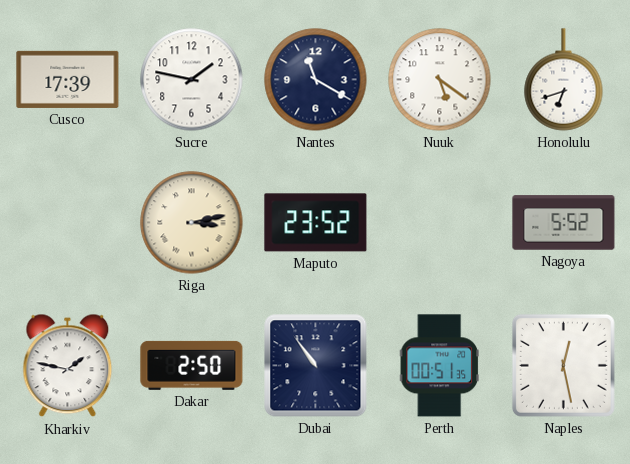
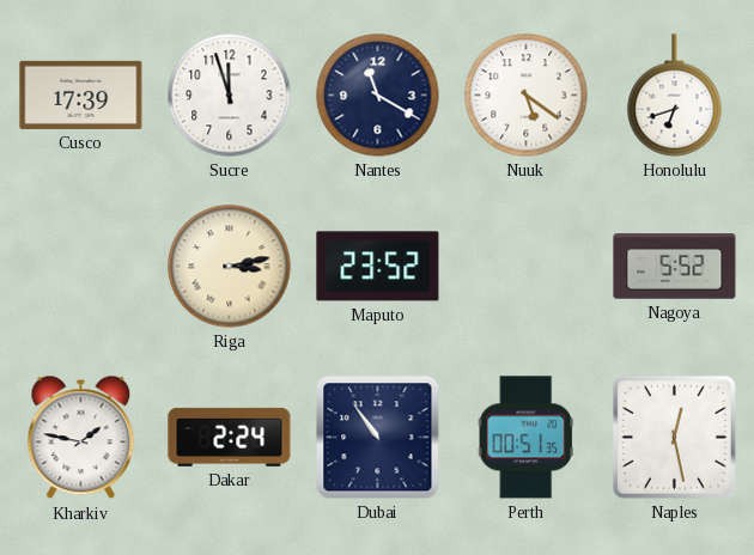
Sucre: 1:47 -> 11:57
Dakar: 2:50 -> 2:24
